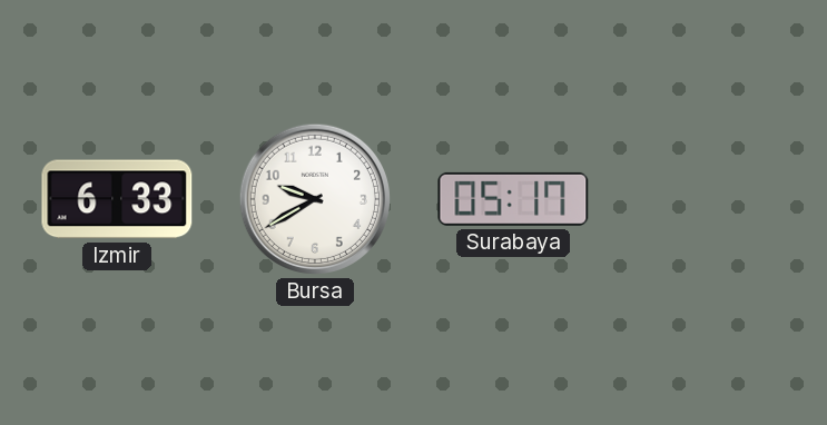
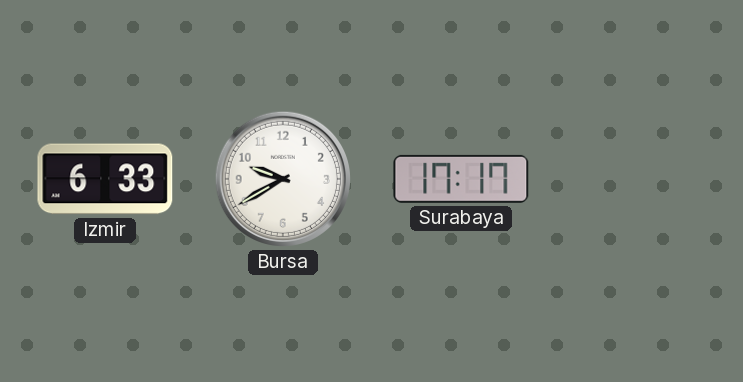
Surabaya: 05:17 -> 17:17
